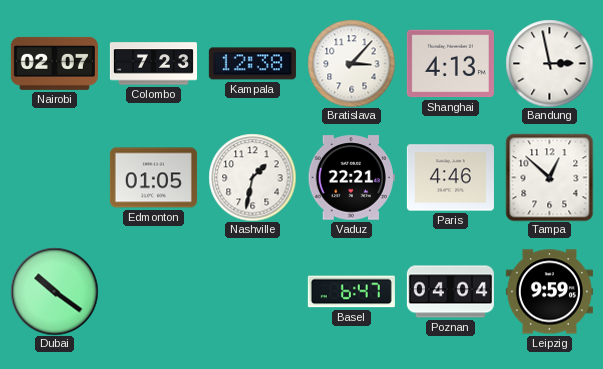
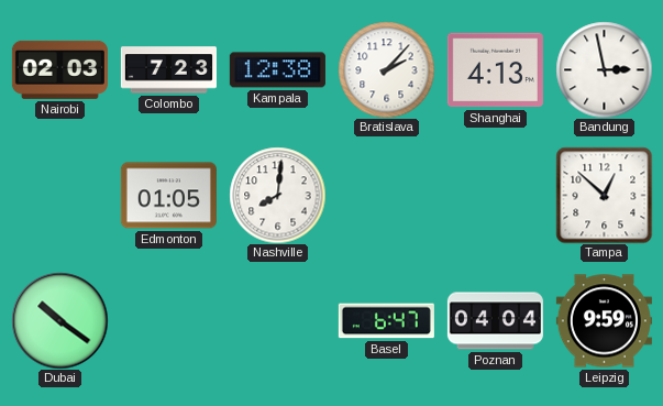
Nairobi: 02:07 -> 02:03
Bratislava: 3:07 -> 2:07
Nashville: 1:32 -> 8:01
Vaduz: 22:21 -> none
Paris: 4:46 -> none
